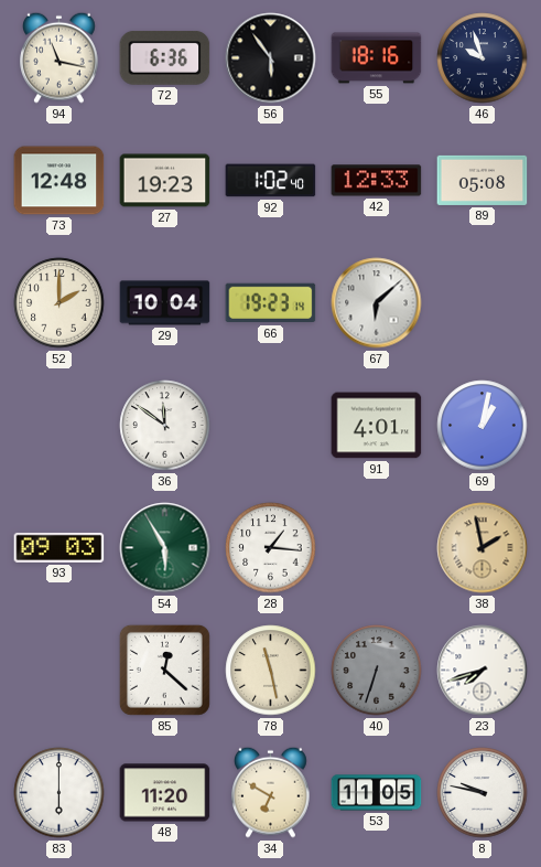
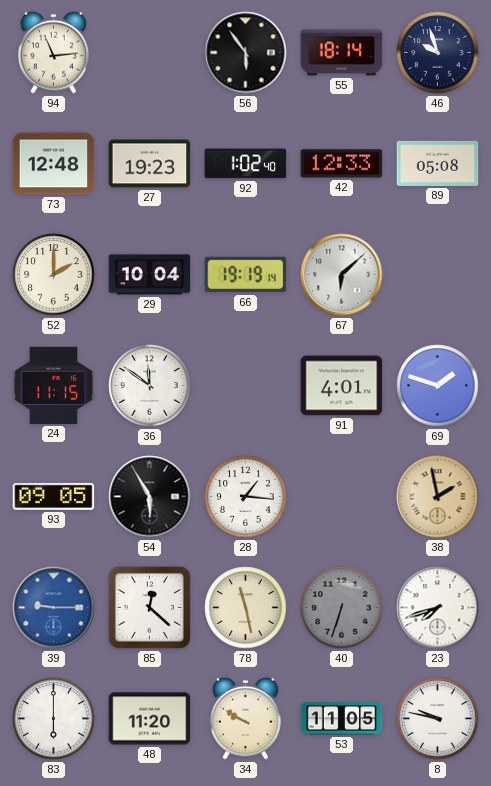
94: 11:17 -> 11:14
72: 6:36 -> none
55: 18:16 -> 18:14
66: 19:23 -> 19:19
24: none -> 11:15
69: 1:02 -> 1:48
93: 09:03 -> 09:05
54 dial: green -> black
39: none -> 9:15
34: 6:50 -> 9:50
